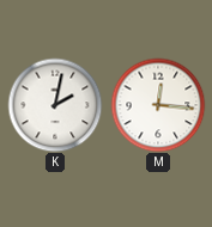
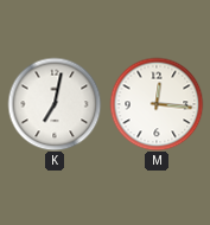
K: 2:02 -> 7:02
